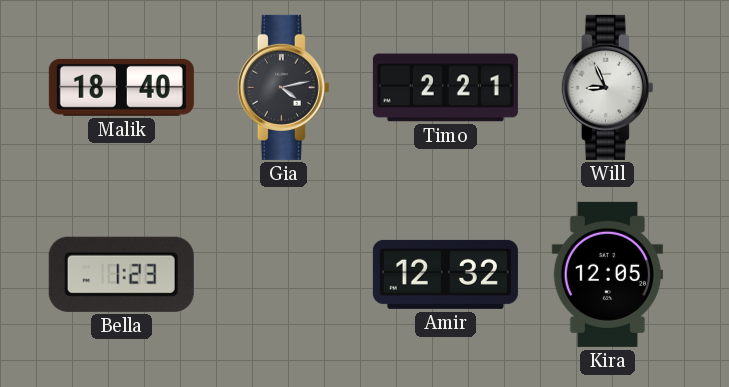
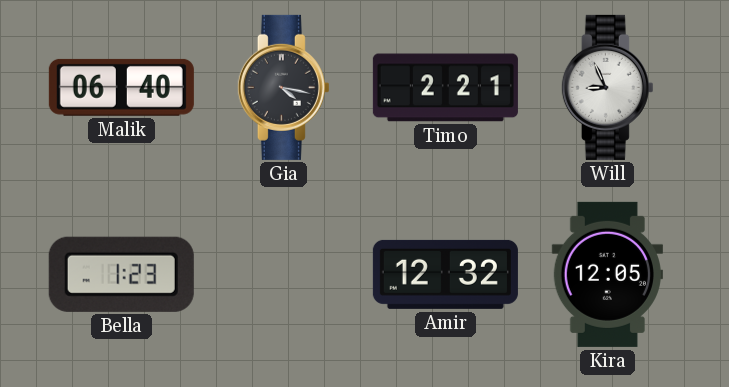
Malik: 18:40 -> 06:40
Gia: 4:13 -> 4:17
